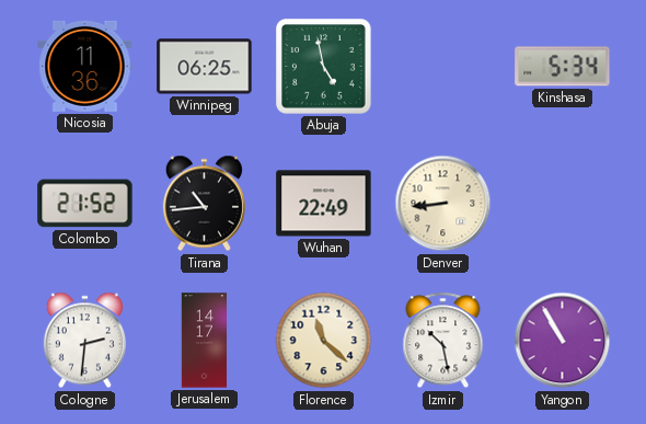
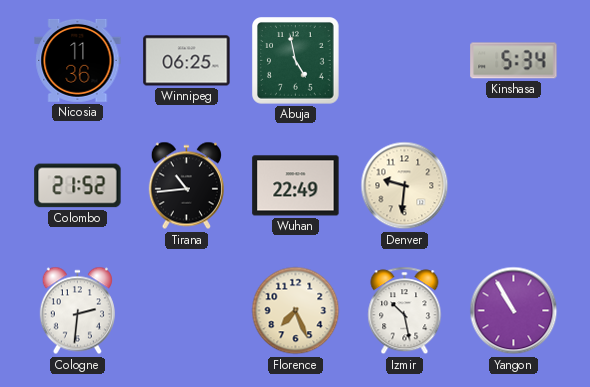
Denver: 8:44 -> 9:31
Jerusalem: 14:17 -> none
Florence: 11:22 -> 7:26
